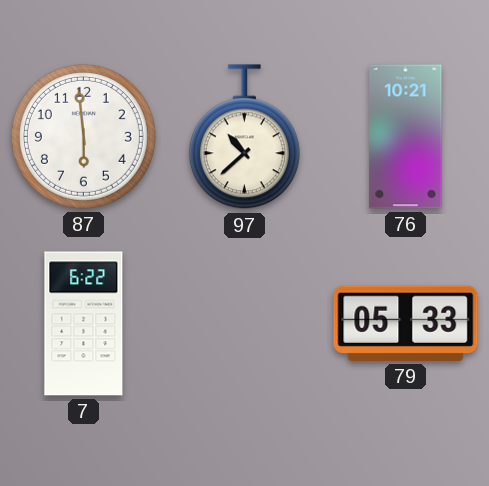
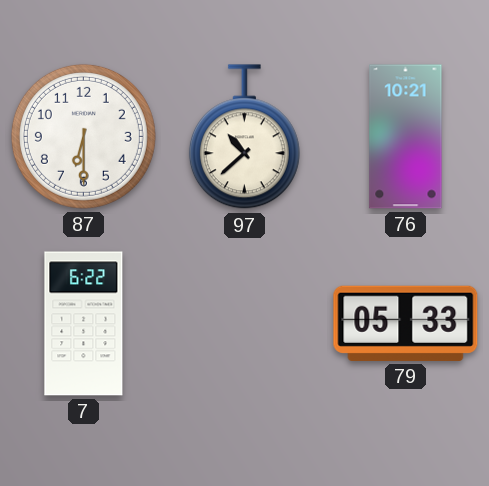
87: 5:59 -> 6:30
